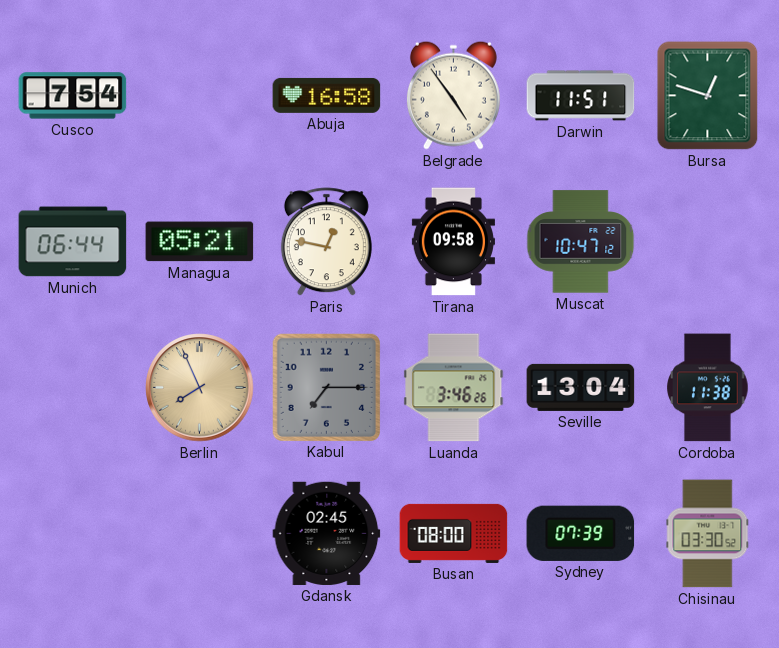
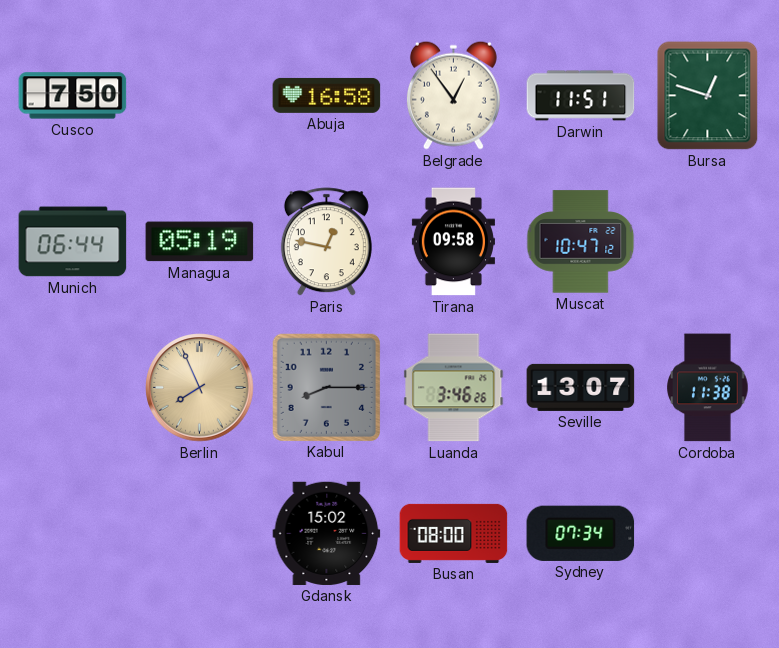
Cusco: 7:54 -> 7:50
Belgrade: 4:54 -> 12:54
Managua: 05:21 -> 05:19
Kabul: 7:15 -> 8:15
Seville: 13:04 -> 13:07
Gdansk: 02:45 -> 15:02
Sydney: 07:39 -> 07:34
Chisinau: 03:30 -> none
